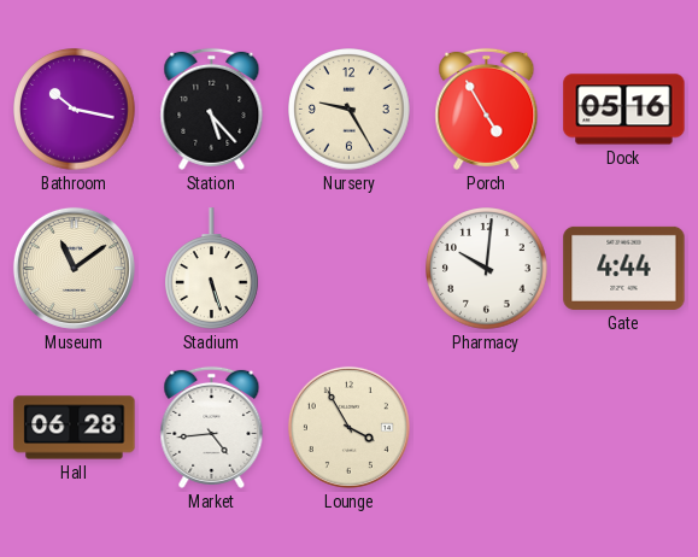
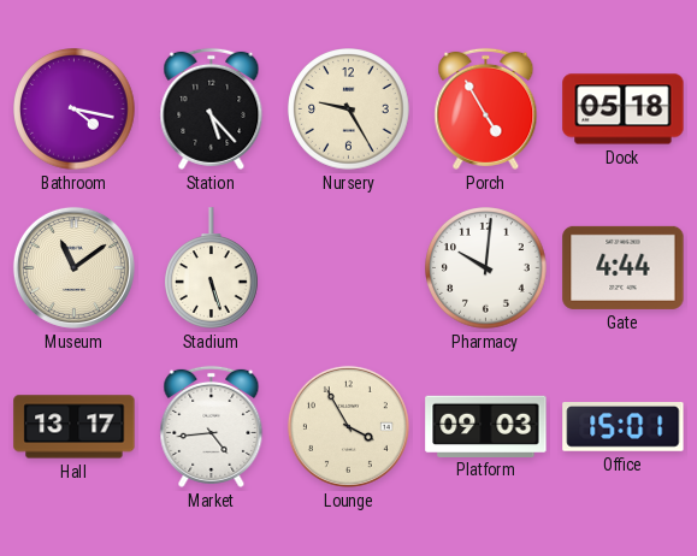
Bathroom: 10:17 -> 4:17
Dock: 05:16 -> 05:18
Hall: 06:28 -> 13:17
Platform: none -> 09:03
Office: none -> 15:01
